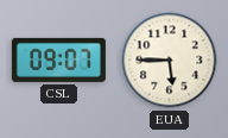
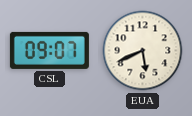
EUA: 5:45 -> 5:41
